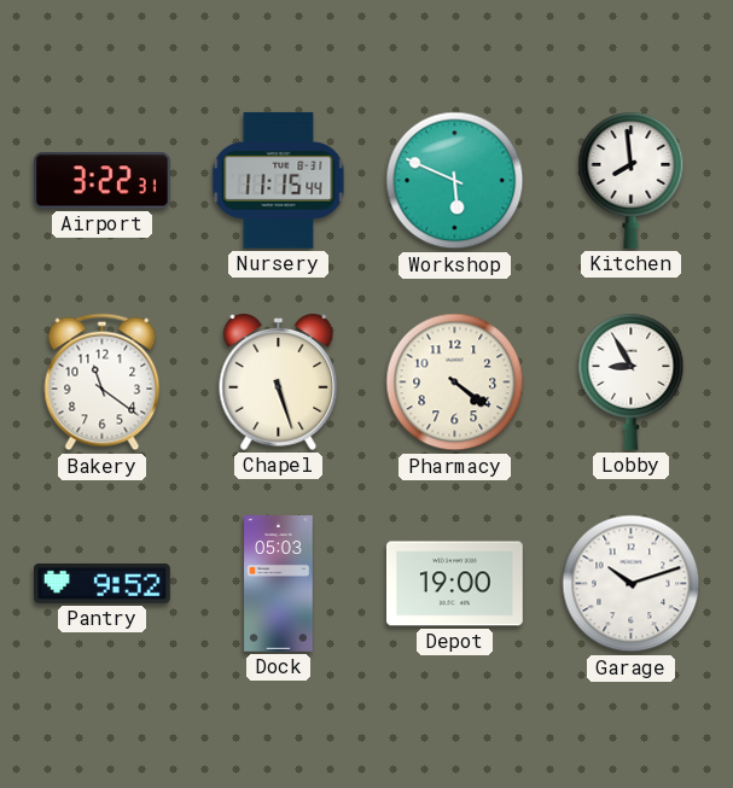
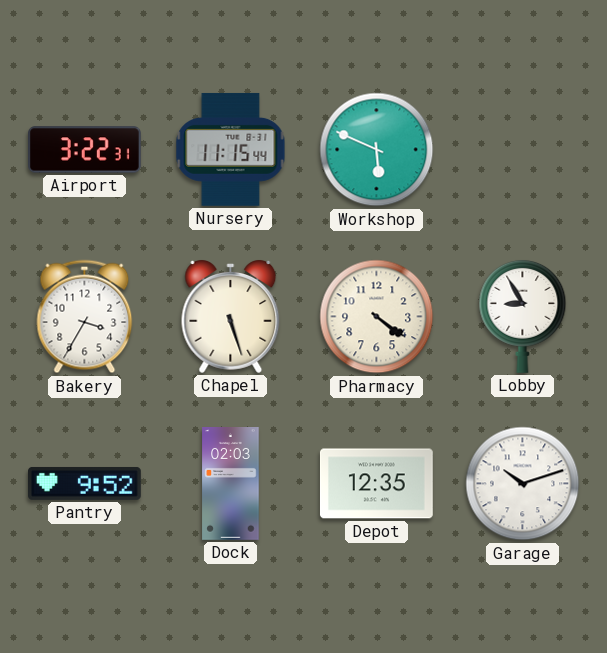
Kitchen: 7:59 -> none
Bakery: 11:21 -> 3:35
Dock: 05:03 -> 02:03
Depot: 19:00 -> 12:35
